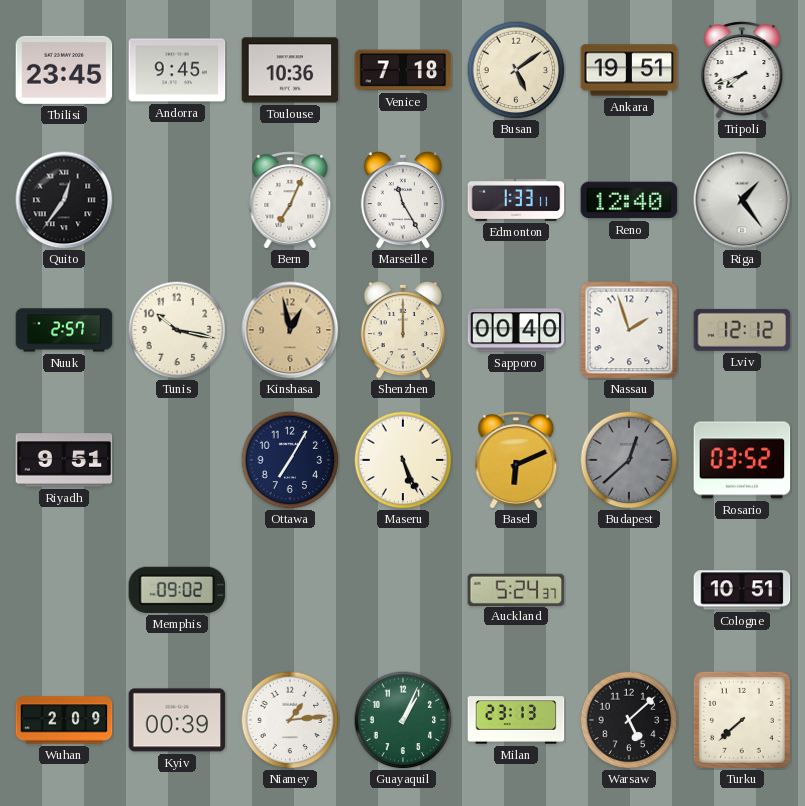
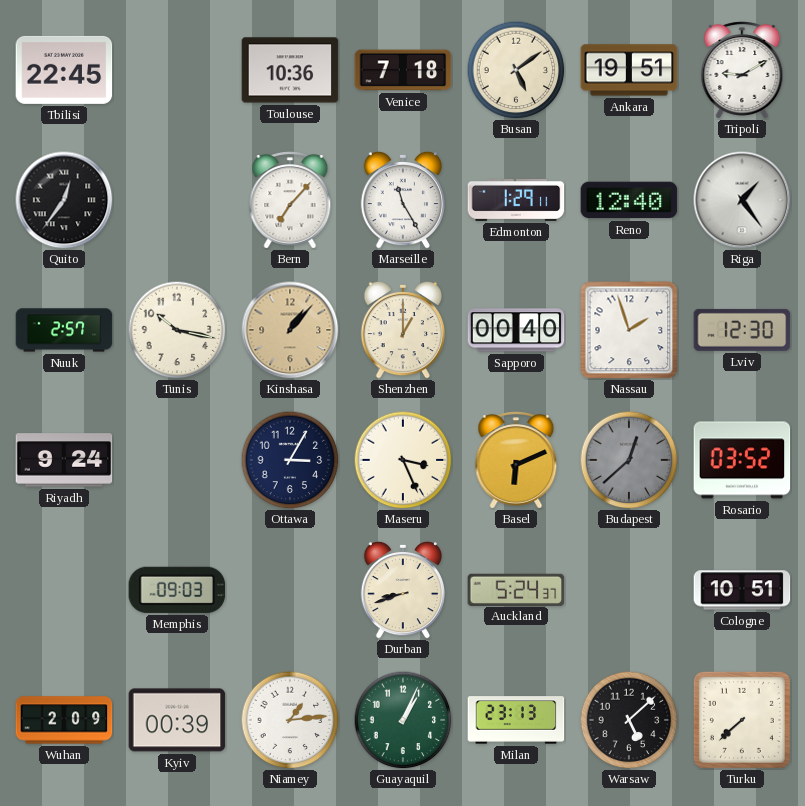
Tbilisi: 23:45 -> 22:45
Andorra: 9:45 -> none
Tripoli: 7:42 -> 9:10
Bern: 7:04 -> 7:07
Edmonton: 1:33 -> 1:29
Kinshasa: 12:58 -> 1:07
Shenzhen: 12:00 -> 1:00
Lviv: 12:12 -> 12:30
Riyadh: 9:51 -> 9:24
Ottawa: 7:05 -> 3:05
Maseru: 5:26 -> 3:26
Memphis: 09:02 -> 09:03
Durban: none -> 8:42
